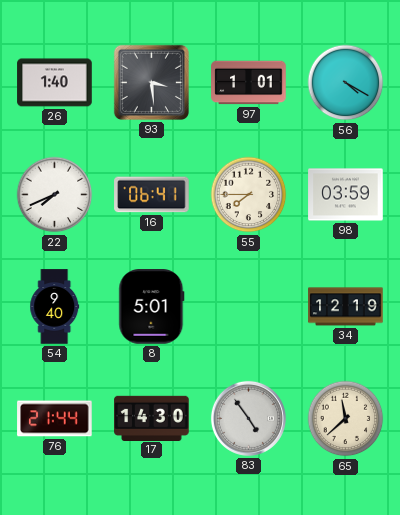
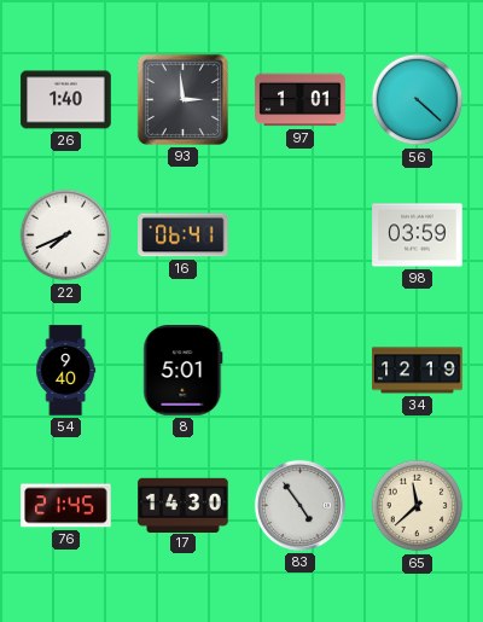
93: 3:29 -> 2:59
56: 4:20 -> 4:22
55: 7:45 -> none
76: 21:44 -> 21:45
